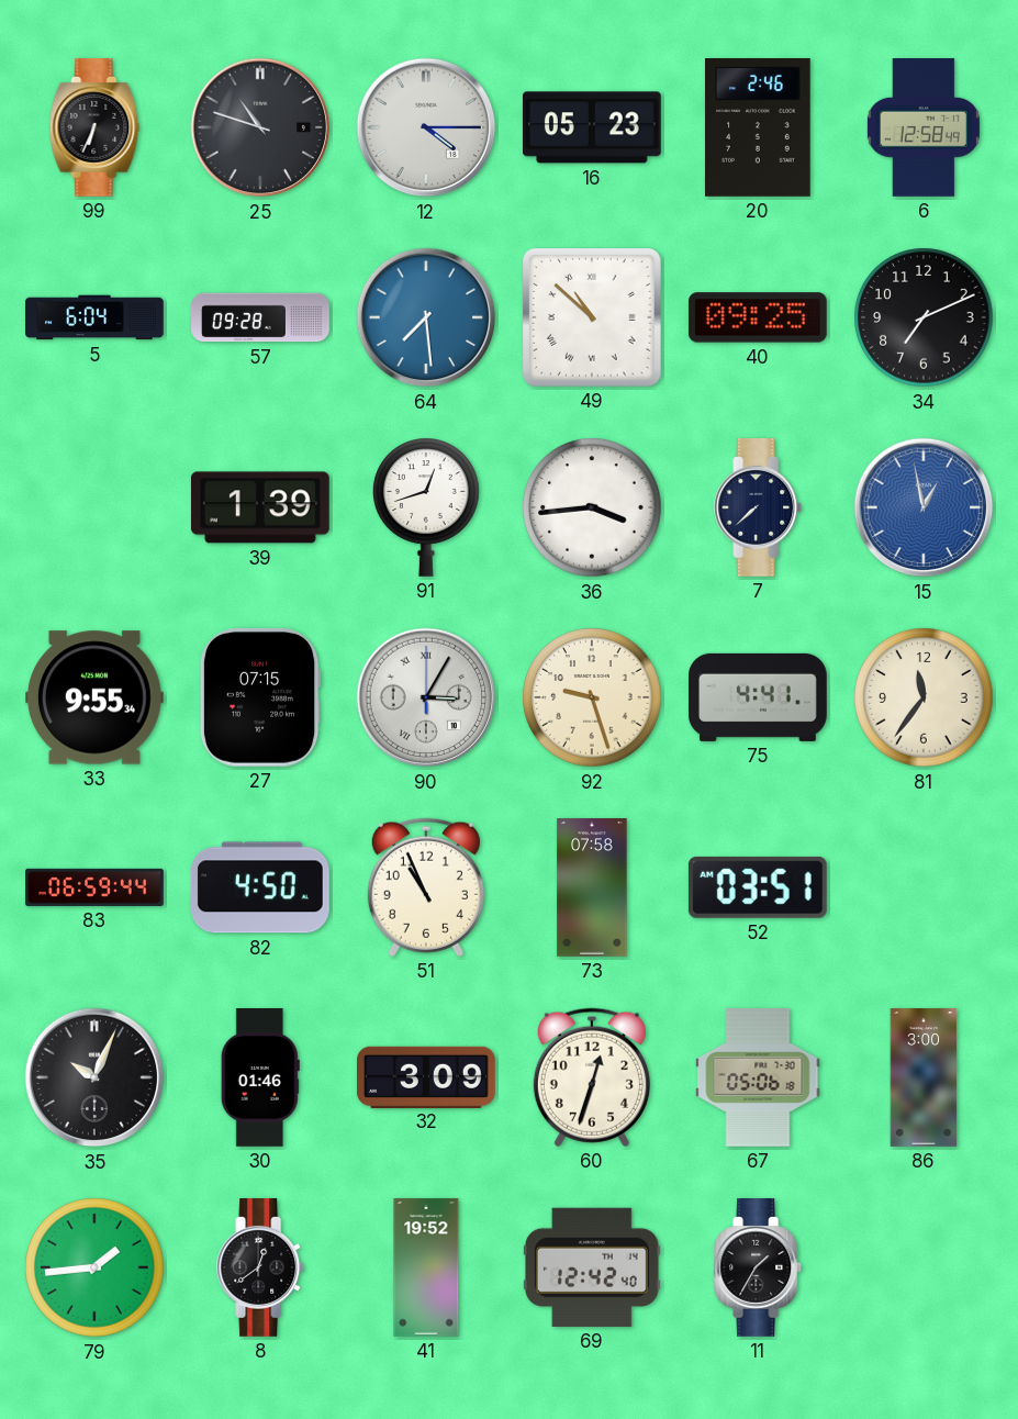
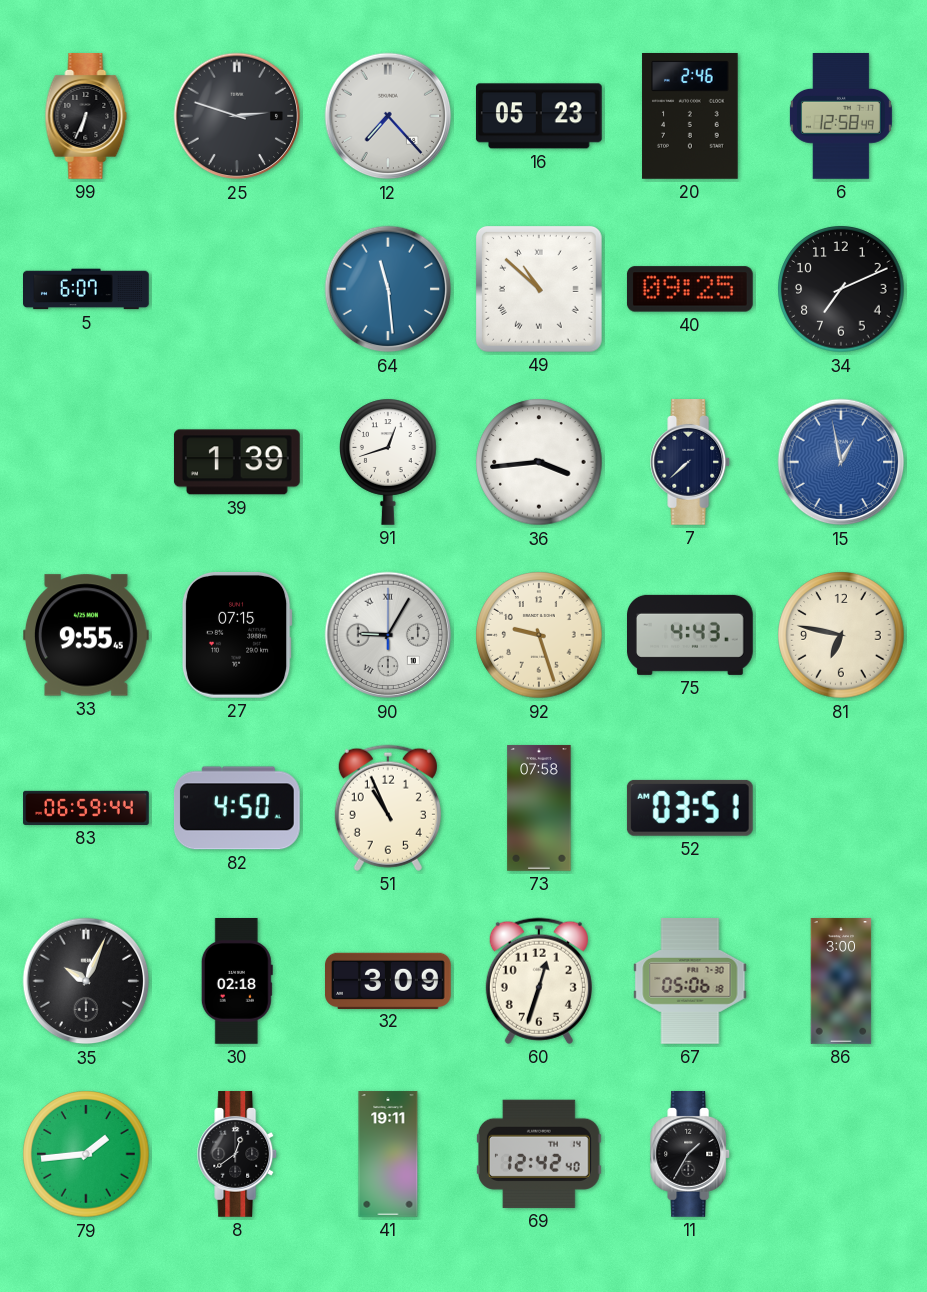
25: 10:48 -> 2:48
12: 4:15 -> 7:23
5: 6:04 -> 6:07
57: 09:28 -> none
64: 7:29 -> 11:29
33: 9:55:34 -> 9:55:45
90: 3:05 -> 9:05
75: 4:41 -> 4:43
81: 11:36 -> 6:47
30: 01:46 -> 02:18
41: 19:52 -> 19:11
